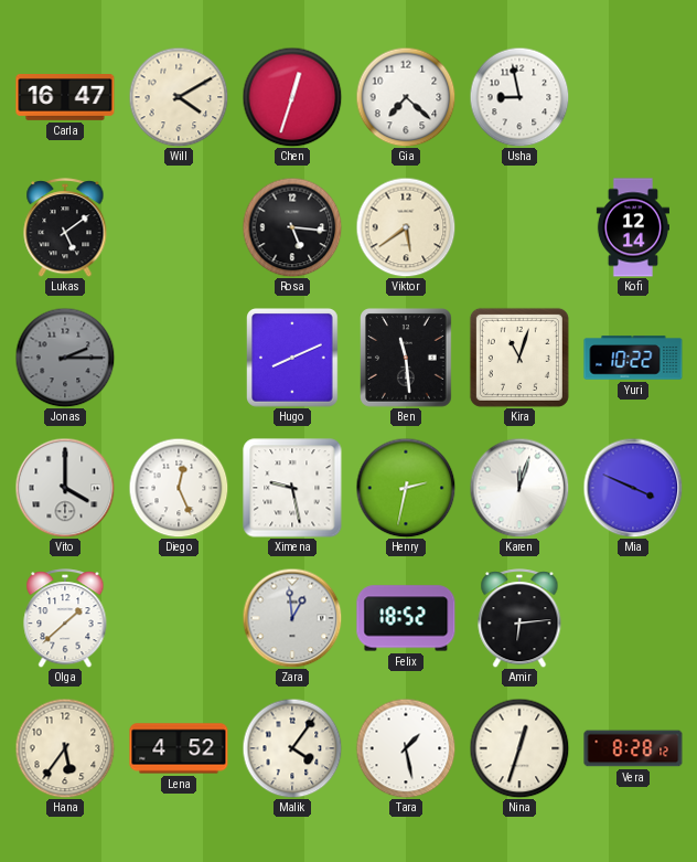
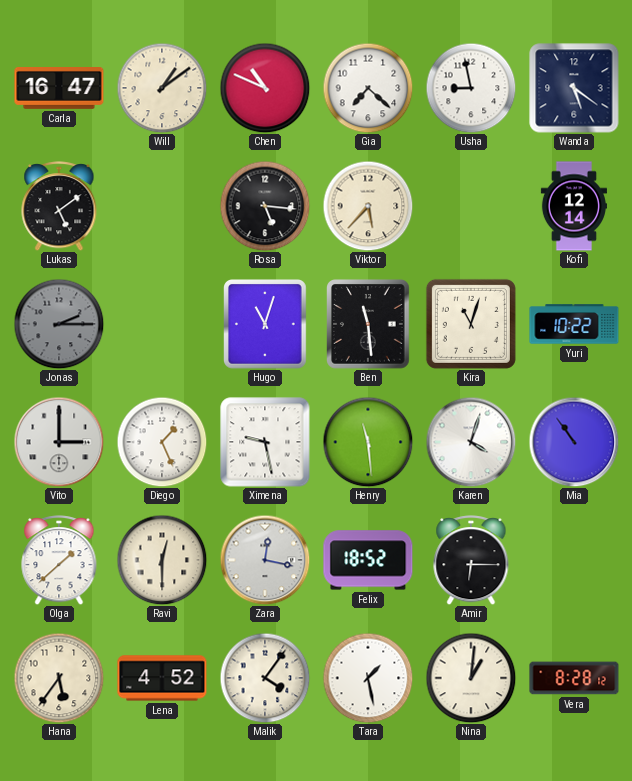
Will: 4:10 -> 1:09
Chen: 12:33 -> 10:49
Wanda: none -> 5:21
Viktor: 5:39 -> 5:37
Hugo: 8:11 -> 11:03
Vito: 4:00 -> 3:00
Diego: 12:26 -> 1:26
Henry: 2:32 -> 11:29
Karen: 12:03 -> 4:03
Mia: 3:49 -> 10:54
Ravi: none -> 12:30
Zara: 12:59 -> 12:17
Amir: 6:14 -> 6:15
Nina: 12:33 -> 1:01
